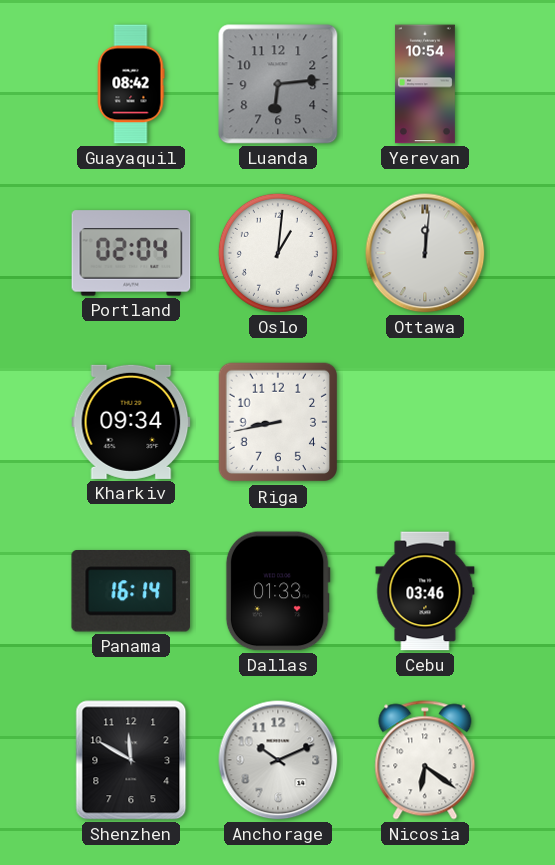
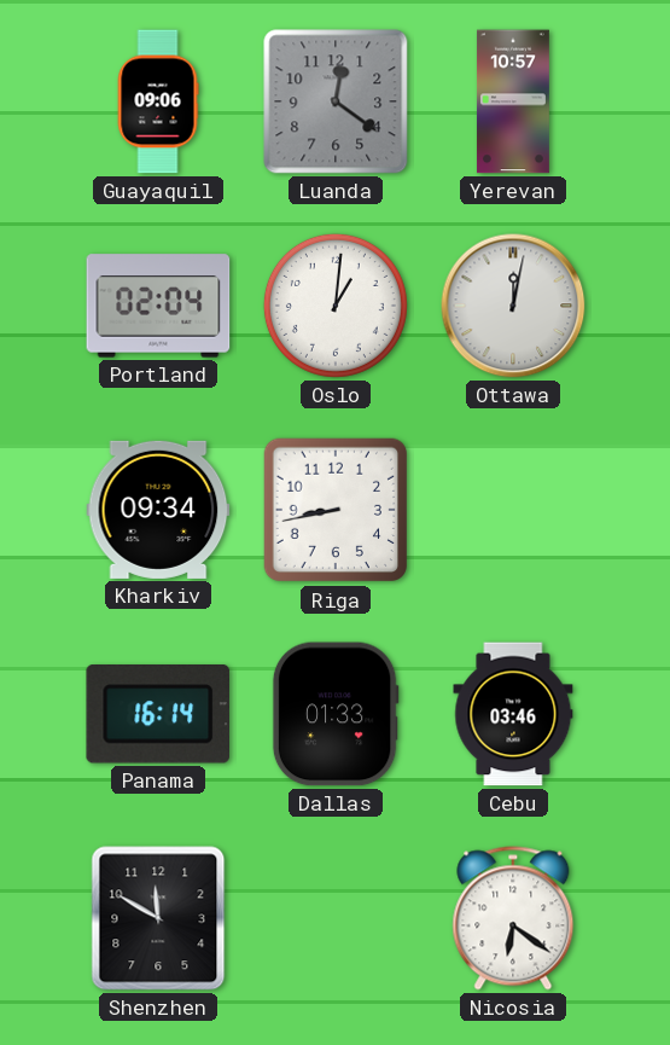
Guayaquil: 08:42 -> 09:06
Luanda: 6:14 -> 12:21
Yerevan: 10:54 -> 10:57
Ottawa: 12:01 -> 12:02
Anchorage: 10:11 -> none
